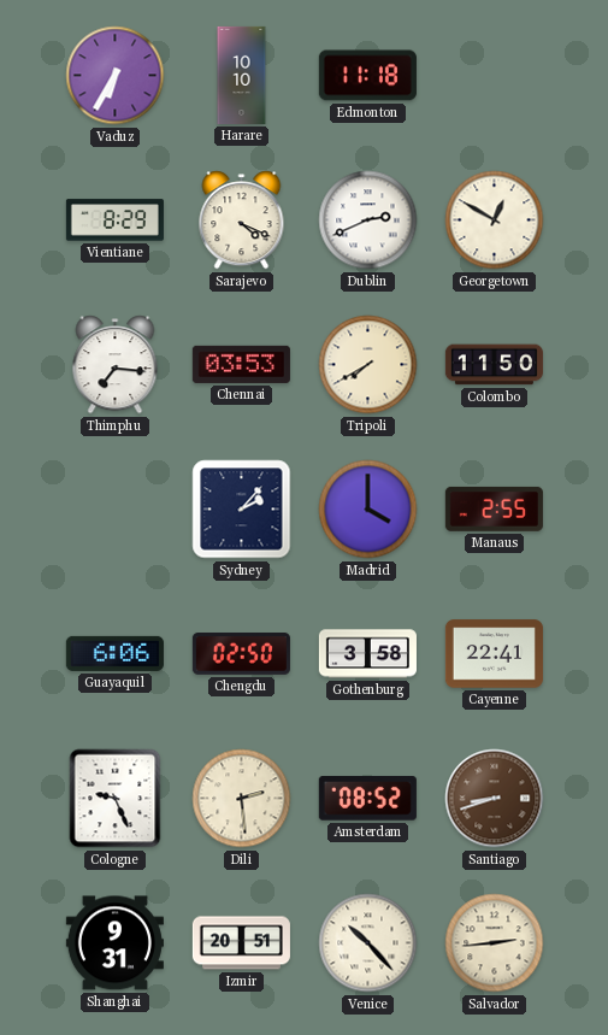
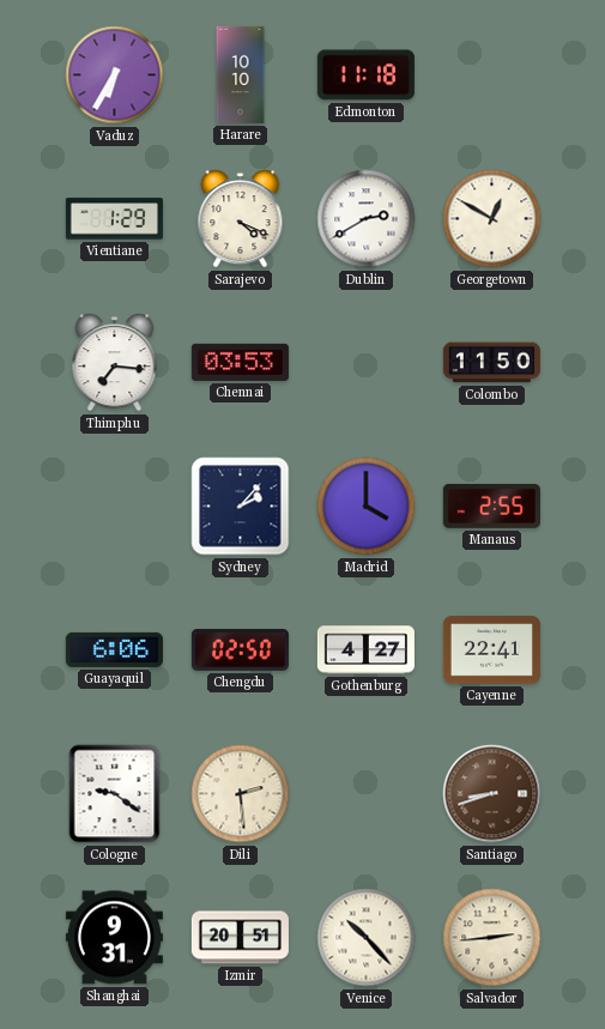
Vientiane: 8:29 -> 1:29
Dublin: 2:41 -> 2:40
Tripoli: 7:40 -> none
Gothenburg: 3:58 -> 4:27
Cologne: 9:26 -> 9:21
Amsterdam: 08:52 -> none
